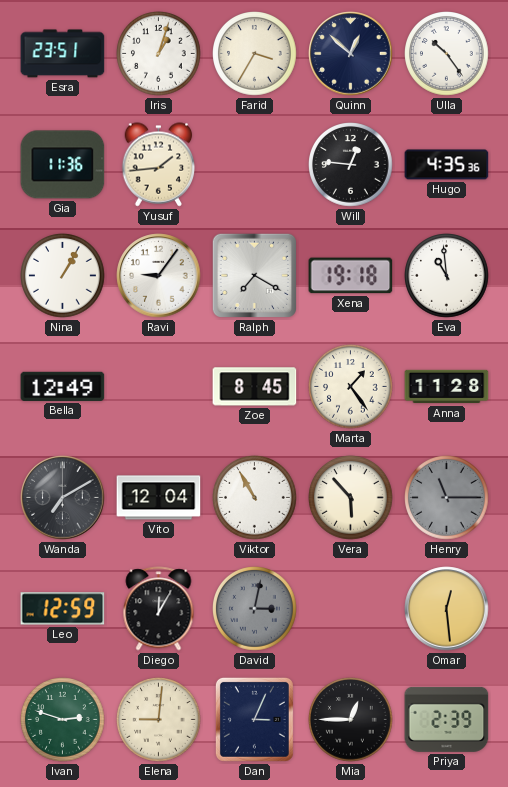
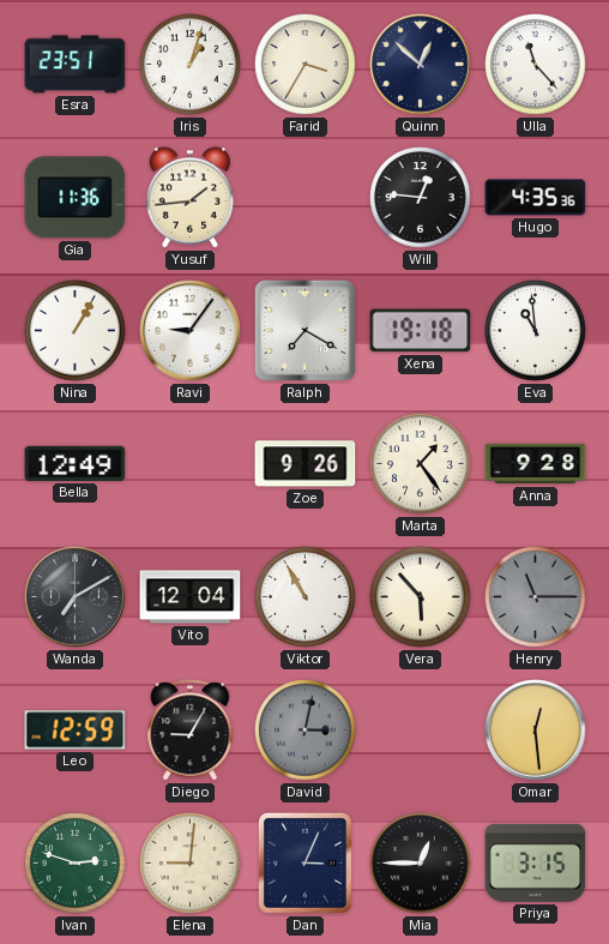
Ulla: 10:24 -> 11:23
Zoe: 8:45 -> 9:26
Anna: 11:28 -> 9:28
Diego: 12:05 -> 9:05
Priya: 2:39 -> 3:15
